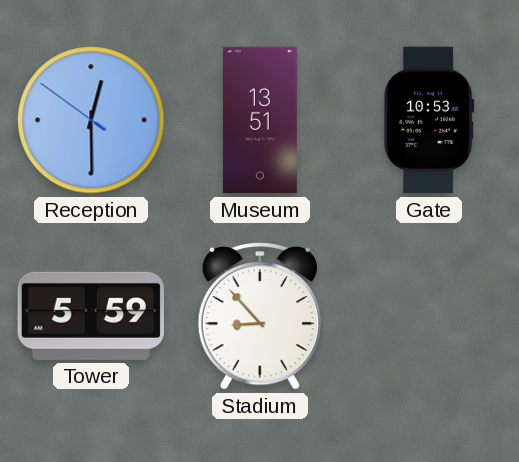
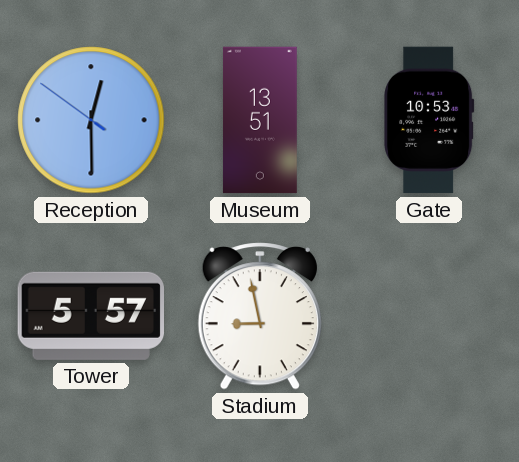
Tower: 5:59 -> 5:57
Stadium: 8:53 -> 8:58
